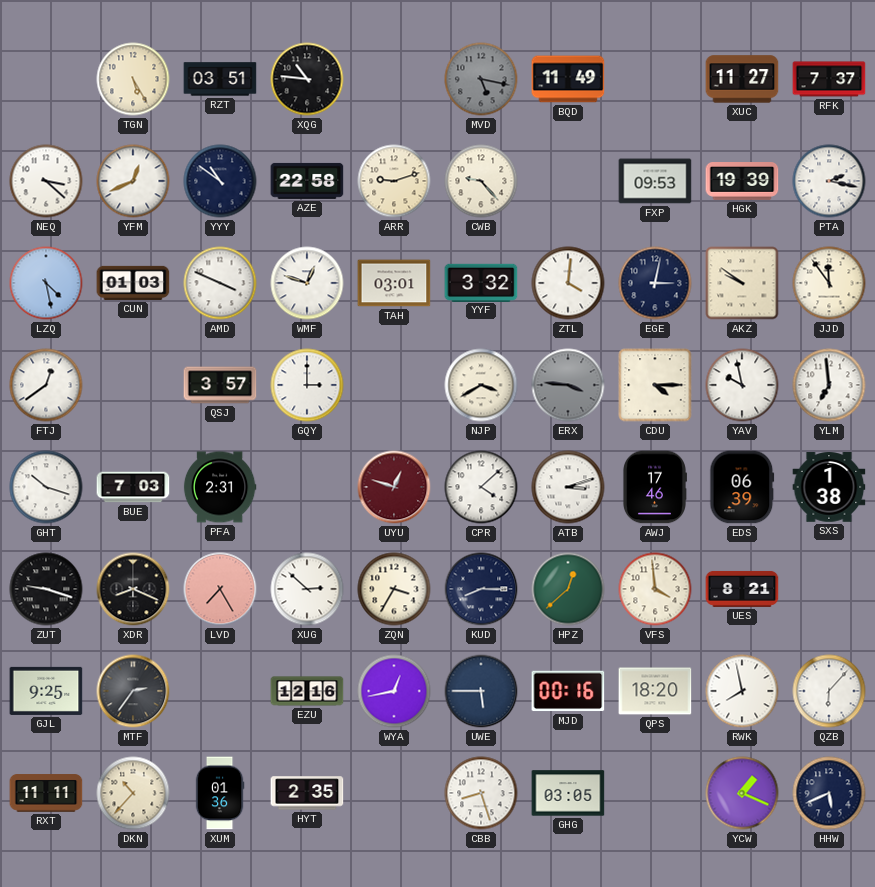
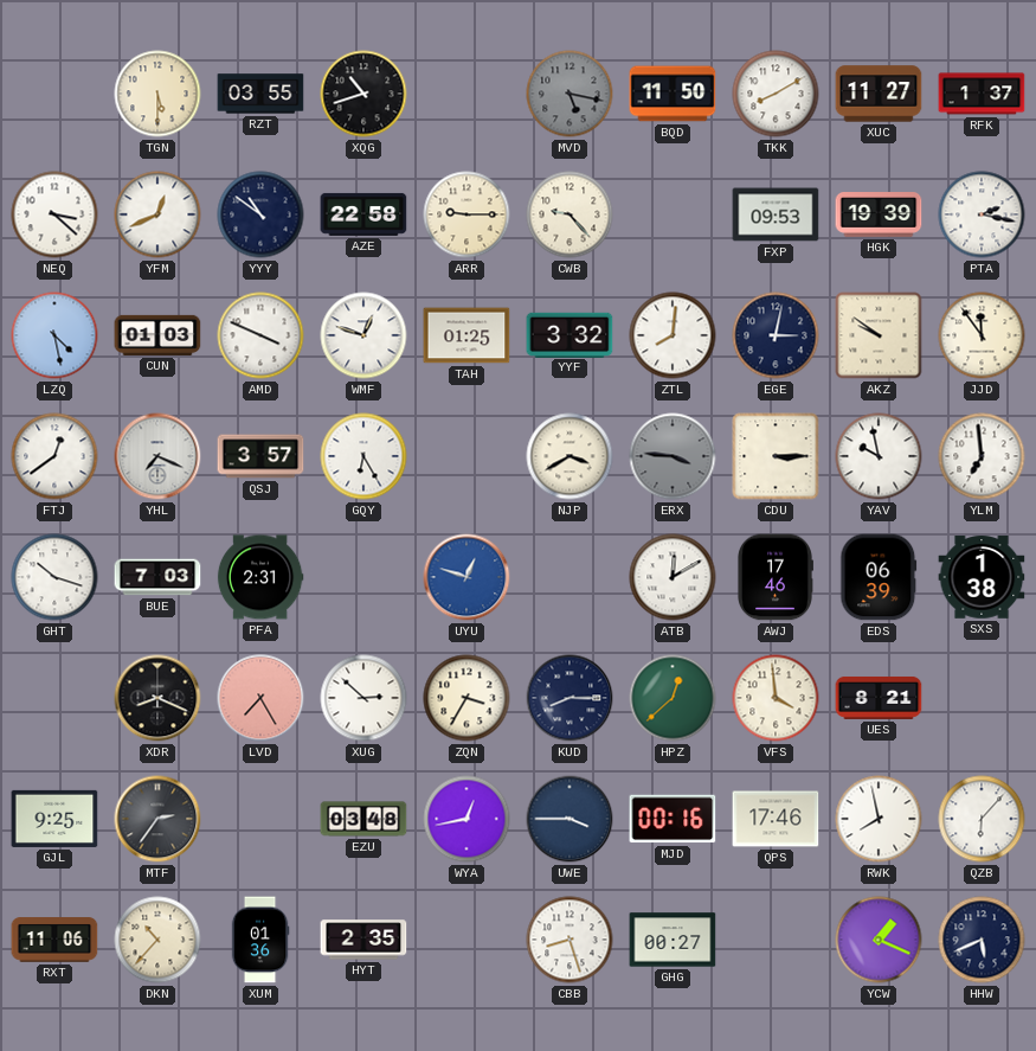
TGN: 5:25 -> 5:30
RZT: 03:51 -> 03:55
XQG: 10:46 -> 10:42
BQD: 11:49 -> 11:50
TKK: none -> 8:10
RFK: 7:37 -> 1:37
ARR: 9:12 -> 9:15
TAH: 03:01 -> 01:25
ZTL: 4:01 -> 8:01
YHL: none -> 7:19
GQY: 3:00 -> 6:25
CDU: 4:15 -> 3:15
UYU dial: burgundy -> blue
CPR: 4:08 -> none
ATB: 3:12 -> 12:10
ZUT: 9:18 -> none
EZU: 12:16 -> 03:48
UWE: 5:45 -> 3:45
QPS: 18:20 -> 17:46
RXT: 11:11 -> 11:06
GHG: 03:05 -> 00:27
